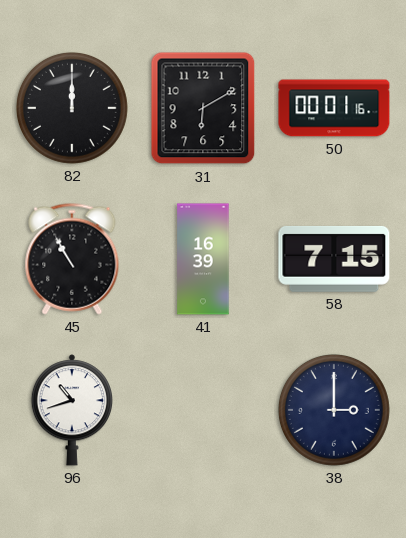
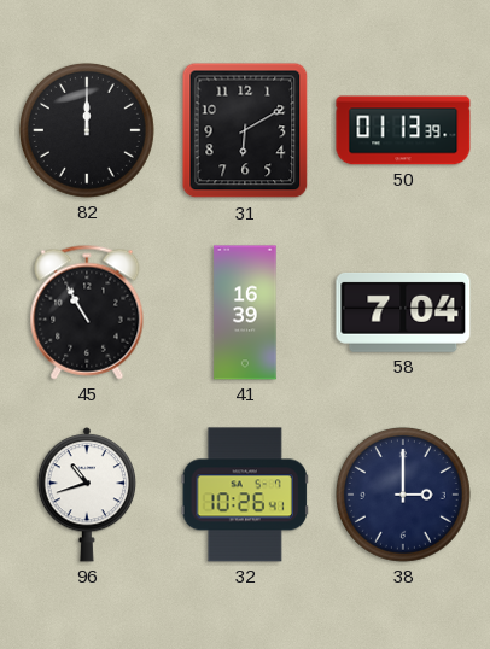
50: 00:01 -> 01:13
58: 7:15 -> 7:04
32: none -> 10:26
